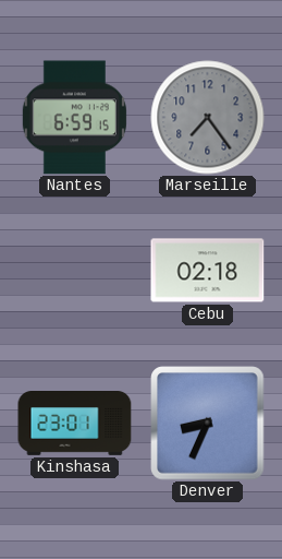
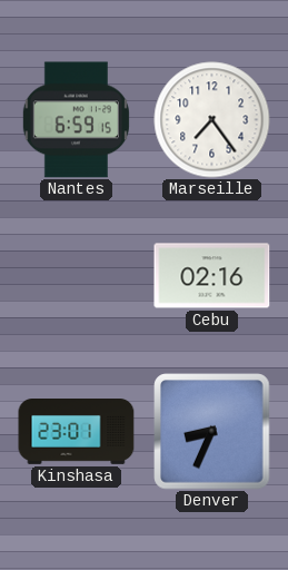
Marseille dial: grey -> white
Cebu: 02:18 -> 02:16
